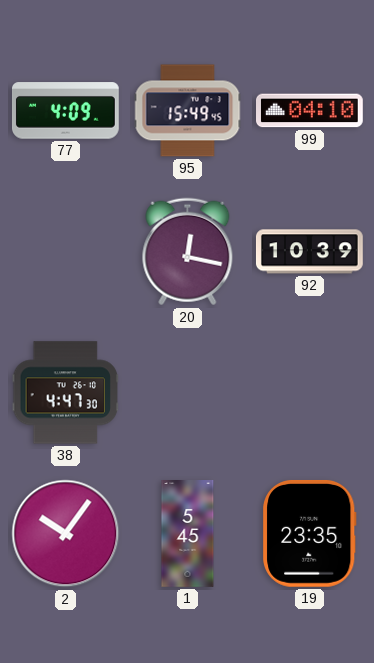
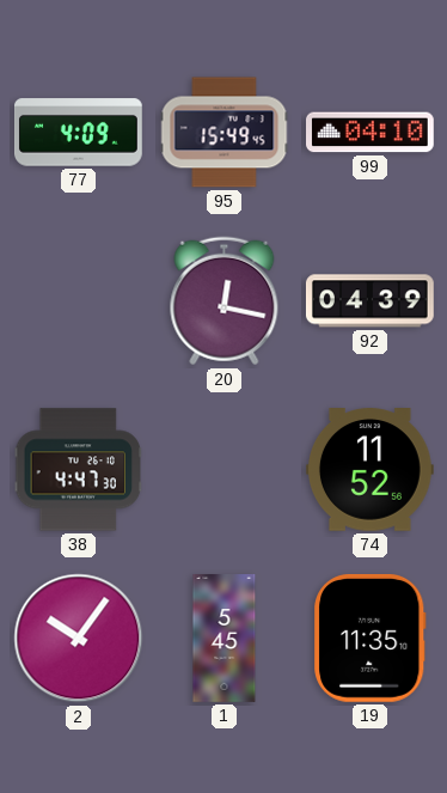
92: 10:39 -> 04:39
74: none -> 11:52
19: 23:35 -> 11:35
